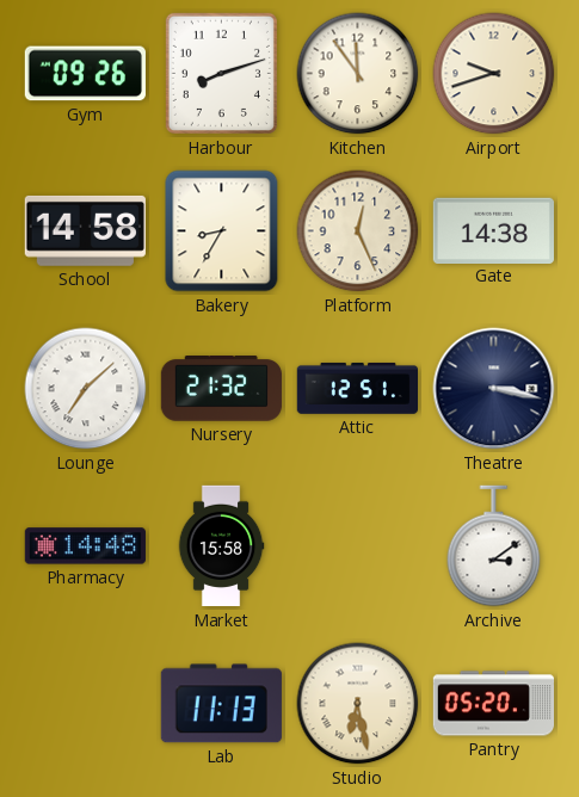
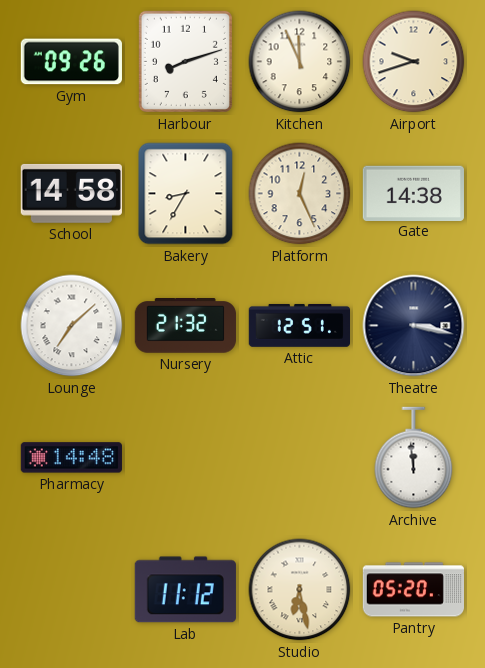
Kitchen: 11:54 -> 11:56
Market: 15:58 -> none
Archive: 3:09 -> 11:59
Lab: 11:13 -> 11:12
